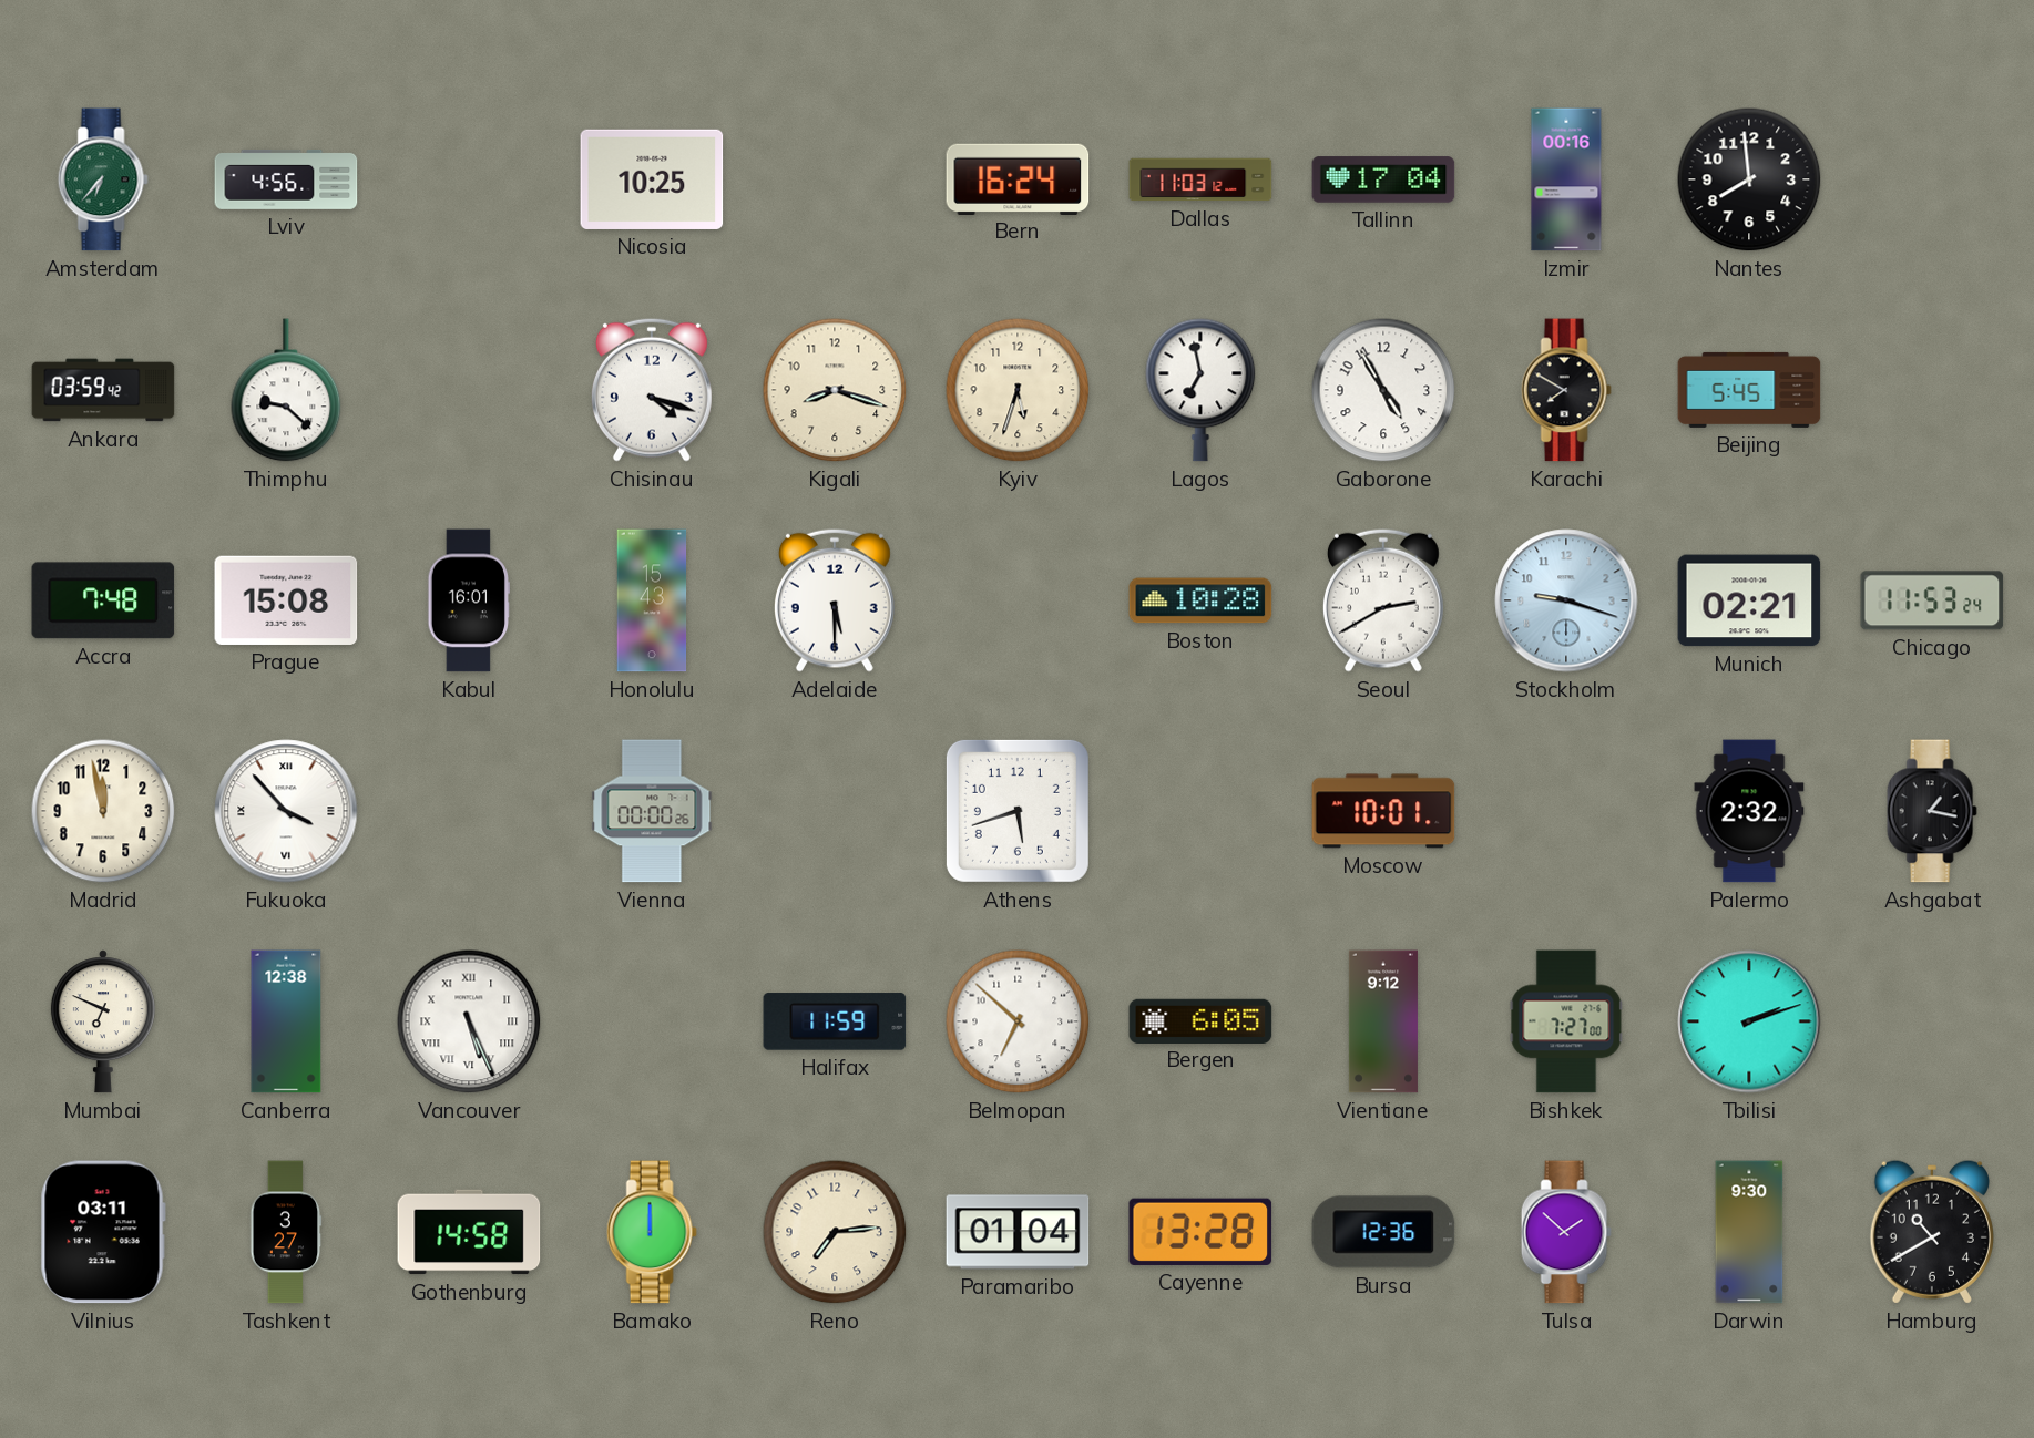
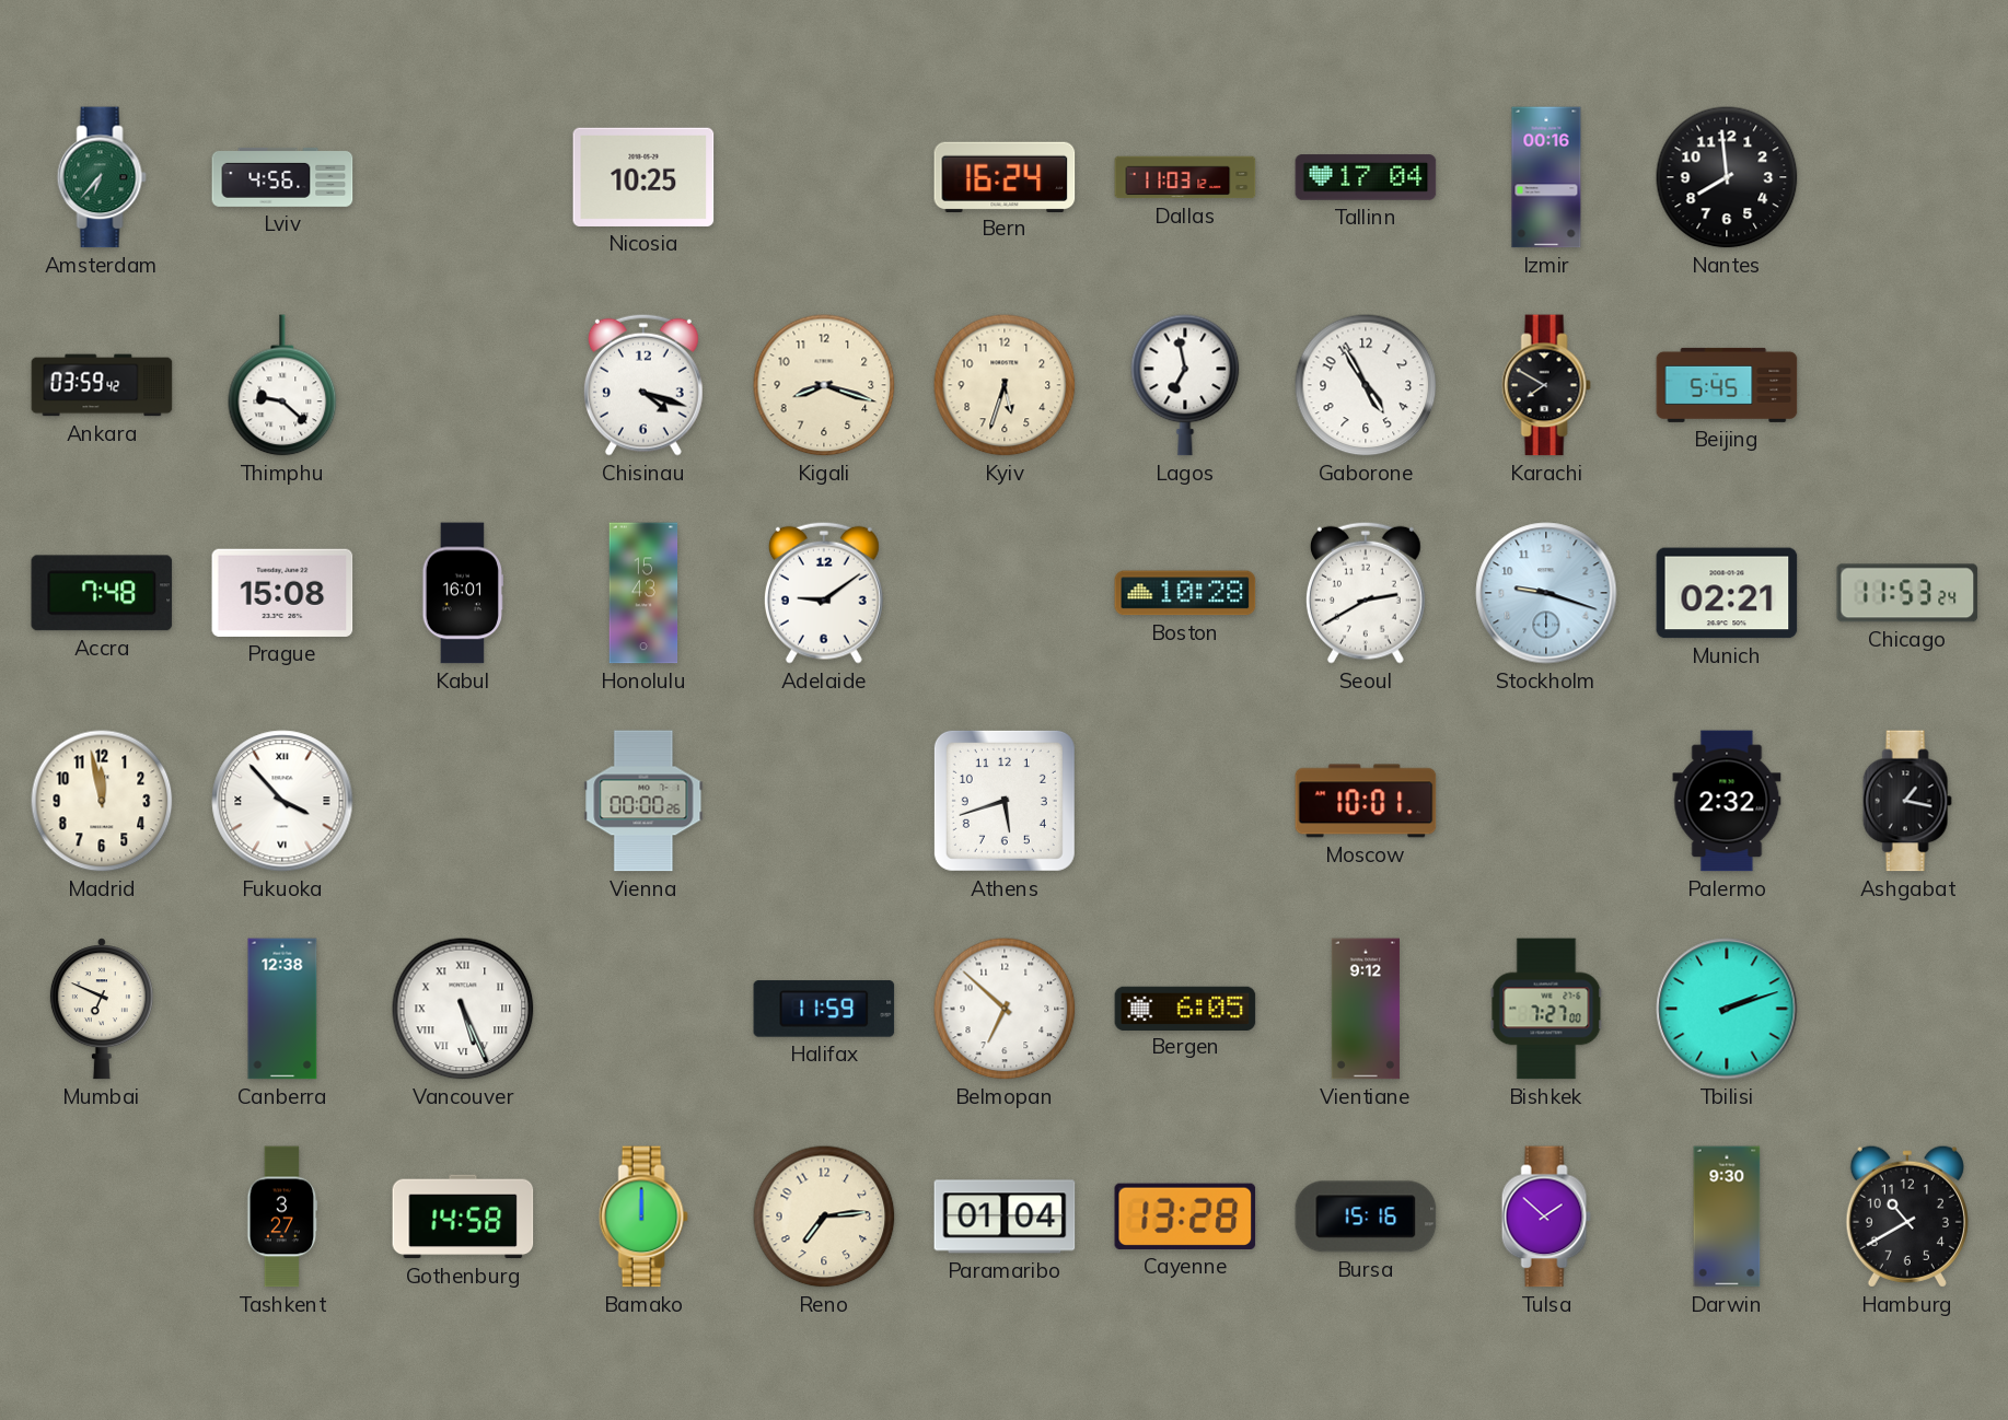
Adelaide: 5:30 -> 9:09
Vilnius: 03:11 -> none
Bursa: 12:36 -> 15:16
